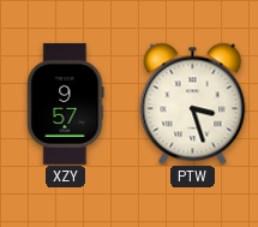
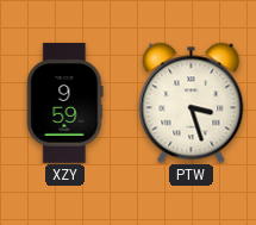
XZY: 9:57 -> 9:59
